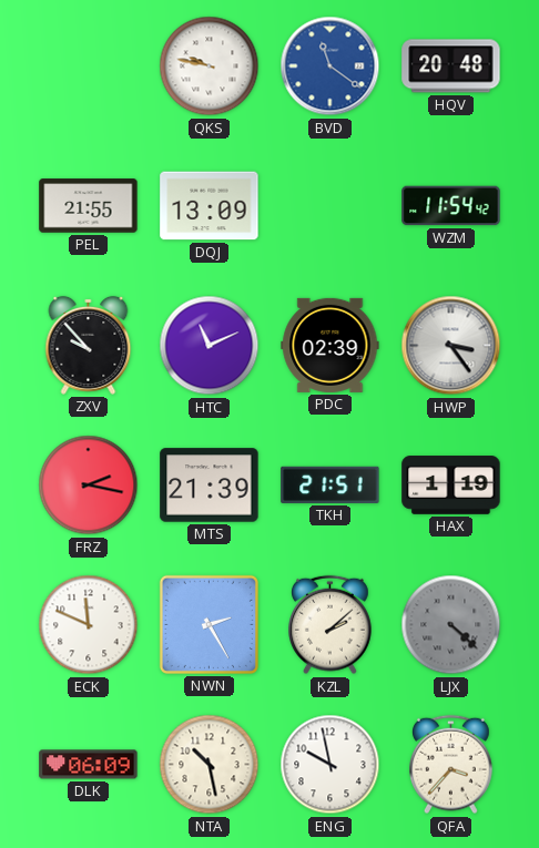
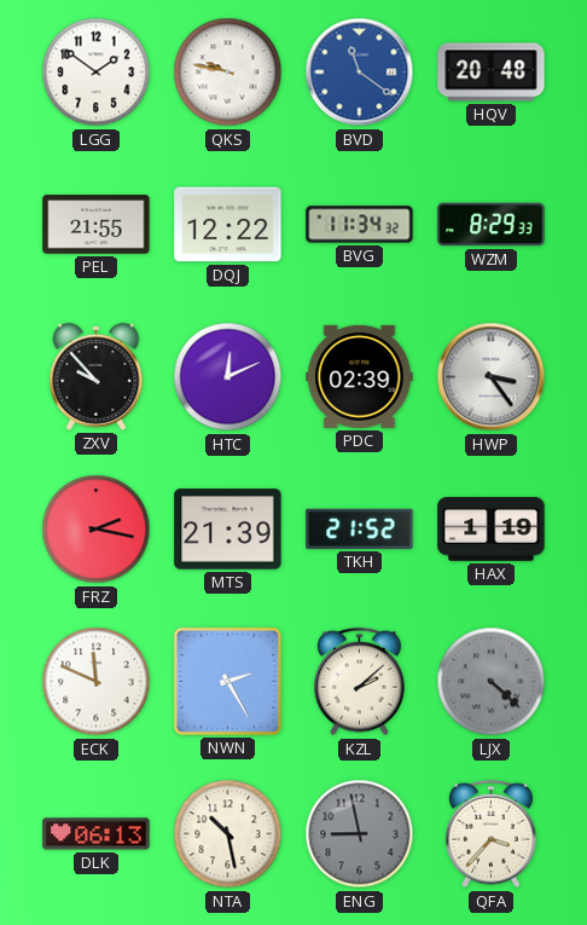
LGG: none -> 1:51
DQJ: 13:09 -> 12:22
BVG: none -> 11:34
WZM: 11:54 -> 8:29
HTC: 11:11 -> 12:11
TKH: 21:51 -> 21:52
DLK: 06:09 -> 06:13
ENG: 9:58 -> 8:58
ENG dial: white -> grey
